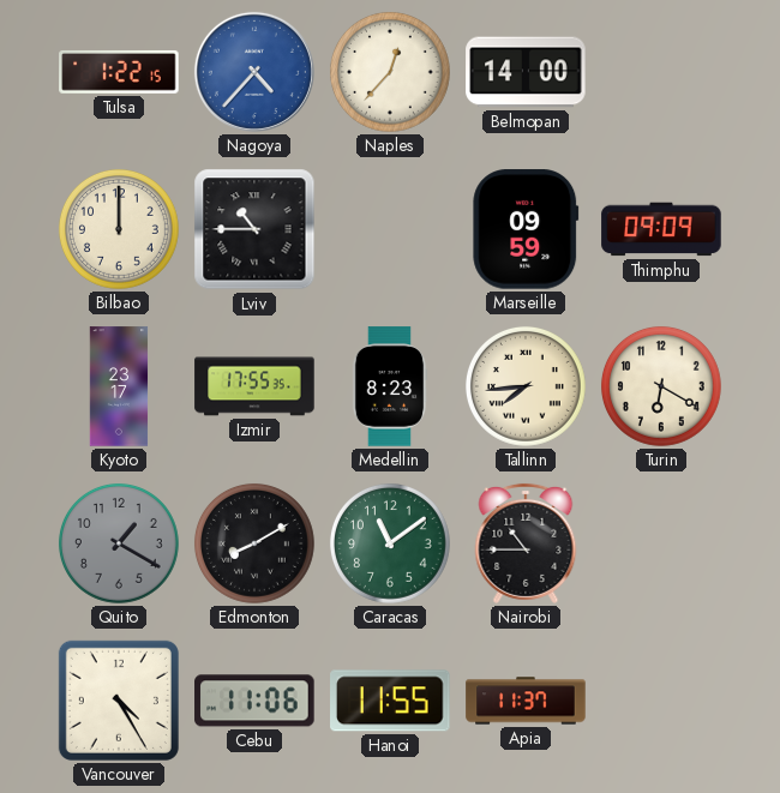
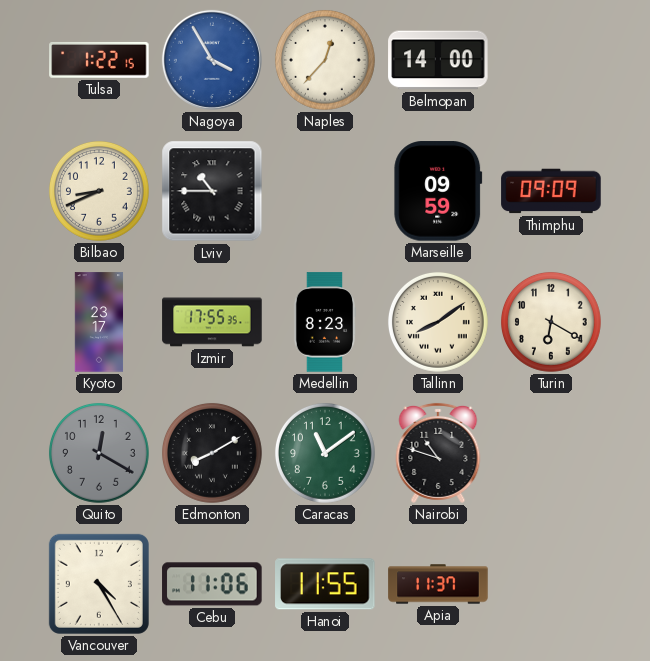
Nagoya: 4:37 -> 3:55
Bilbao: 12:00 -> 8:41
Tallinn: 7:44 -> 8:09
Quito: 1:20 -> 12:20
Nairobi: 10:45 -> 10:48
